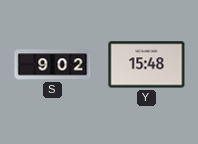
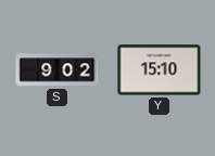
Y: 15:48 -> 15:10
